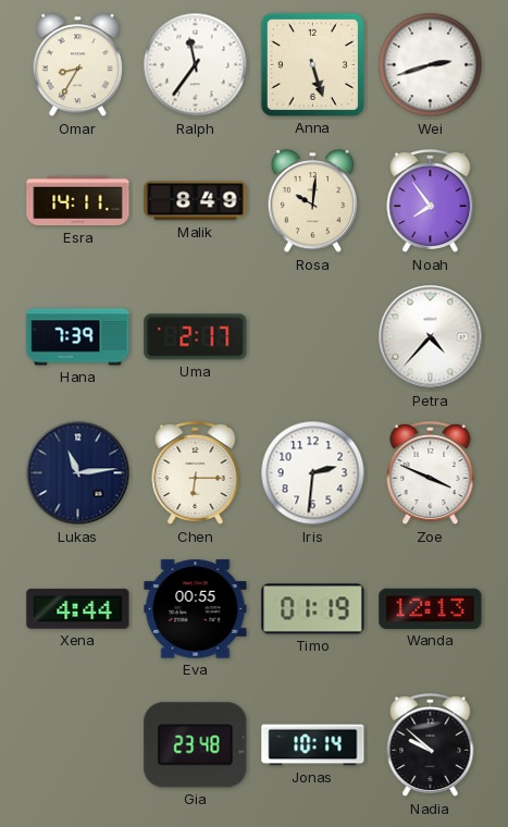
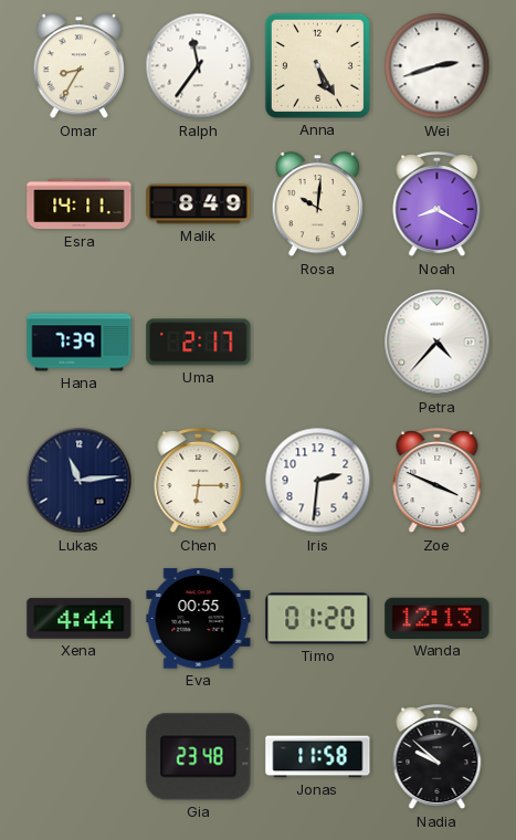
Anna: 5:27 -> 5:25
Noah: 7:54 -> 8:20
Timo: 01:19 -> 01:20
Jonas: 10:14 -> 11:58
